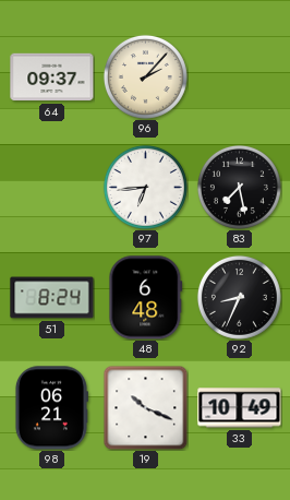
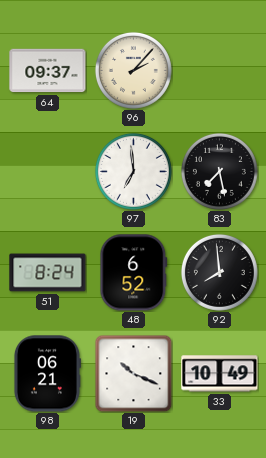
97: 6:44 -> 6:59
48: 6:48 -> 6:52
92: 8:34 -> 7:59
